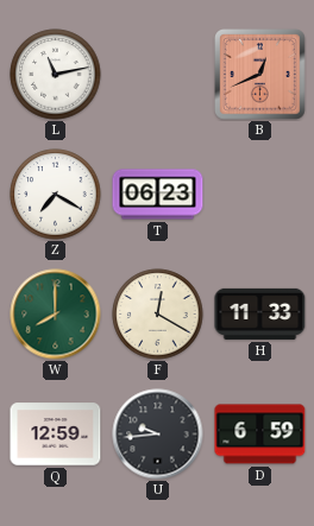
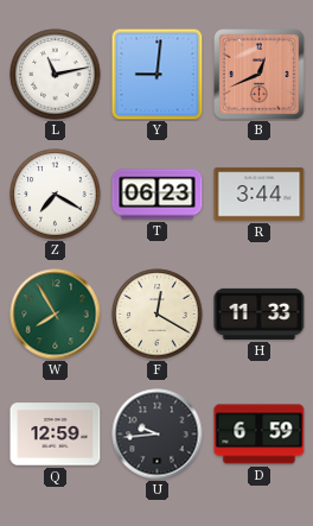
Y: none -> 9:01
R: none -> 3:44
W: 8:00 -> 7:55
